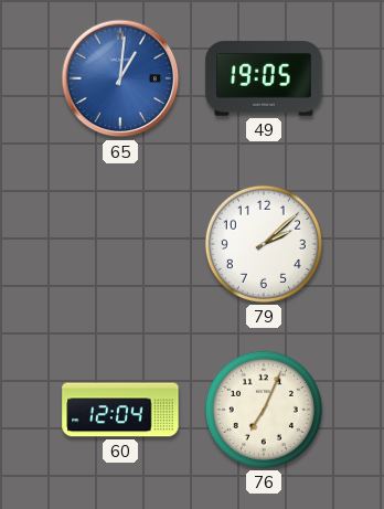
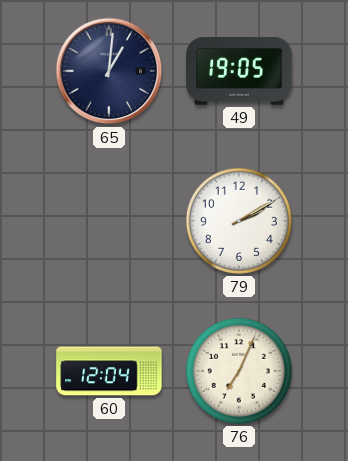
65 dial: blue -> navy
79: 2:08 -> 2:10
